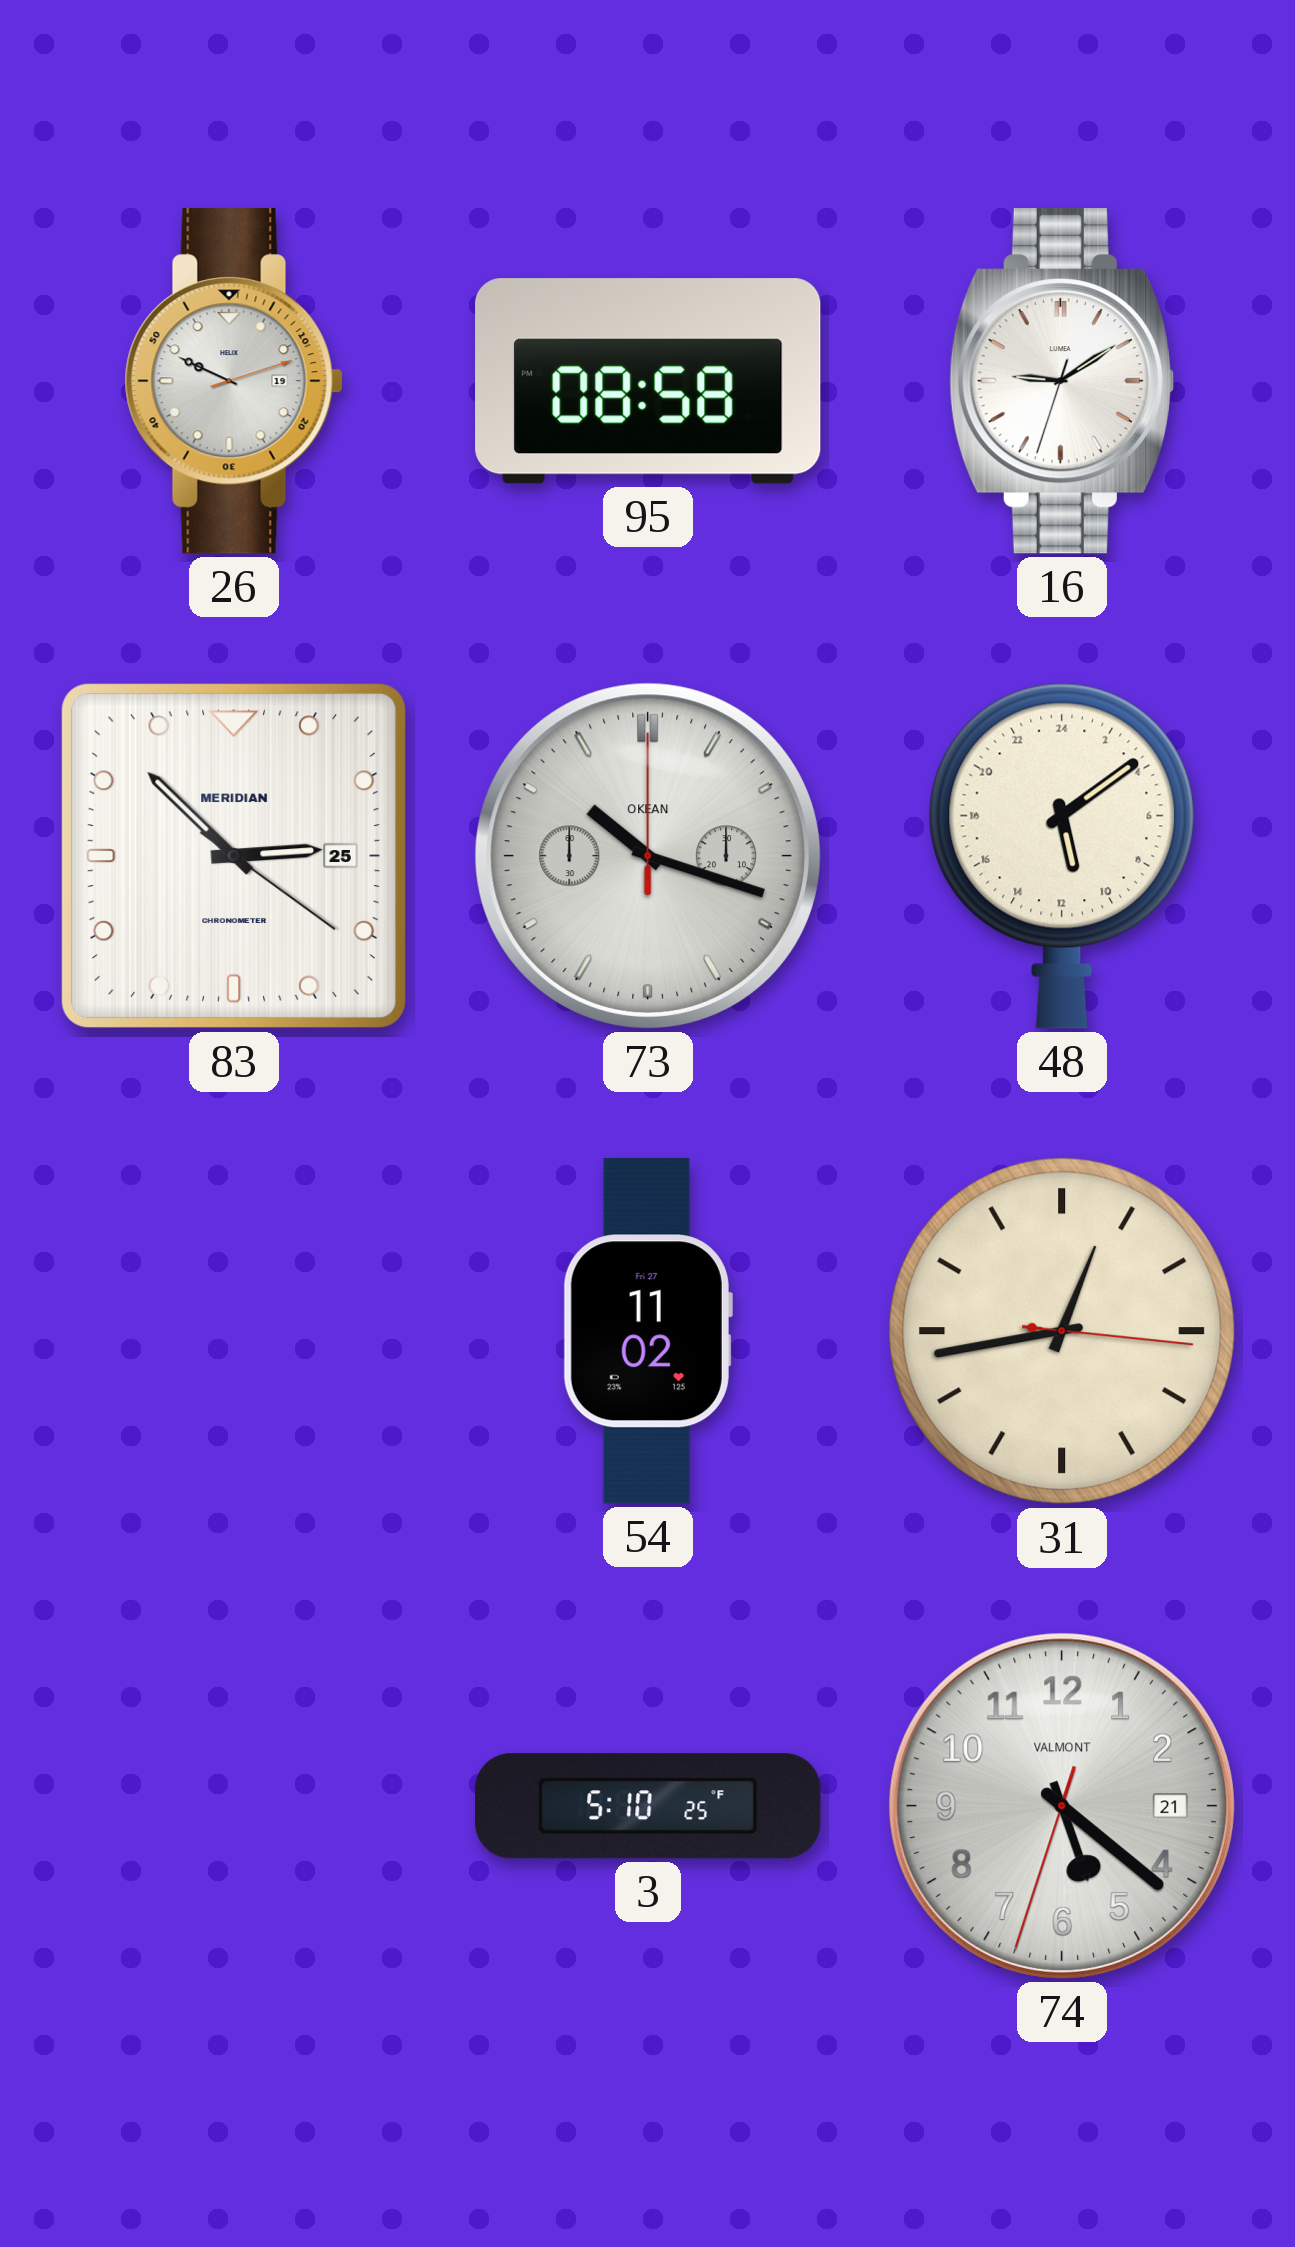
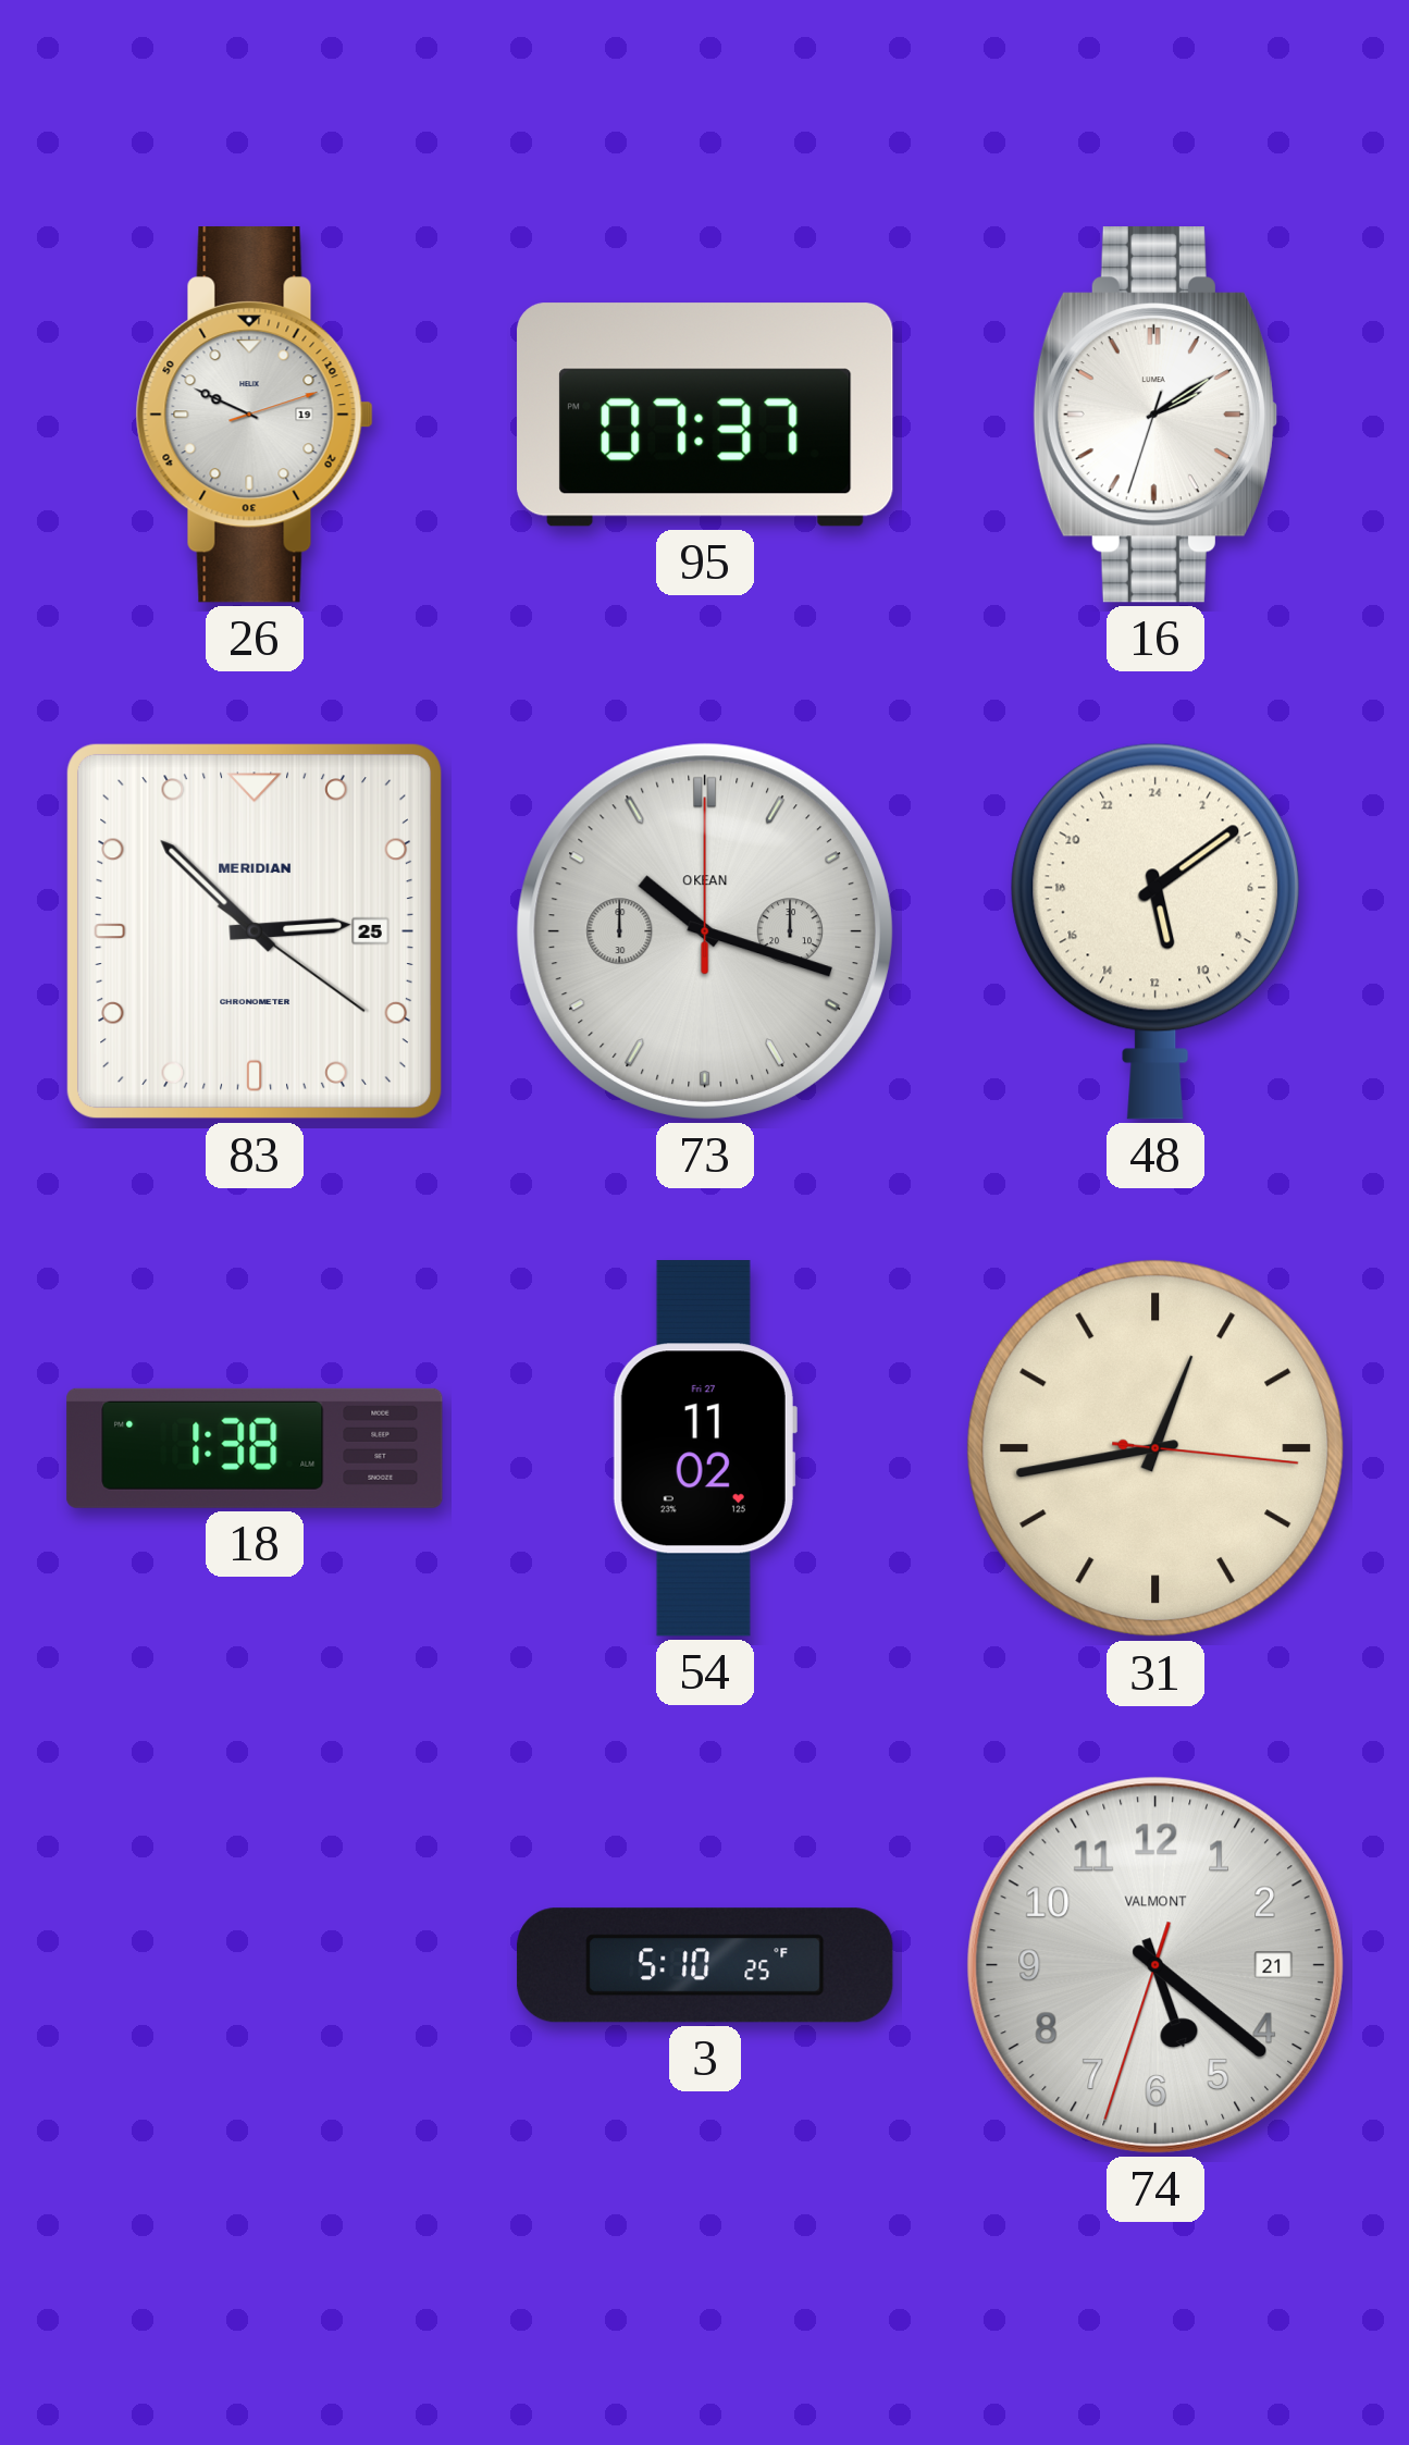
95: 08:58 -> 07:37
16: 9:09 -> 2:09
18: none -> 1:38
